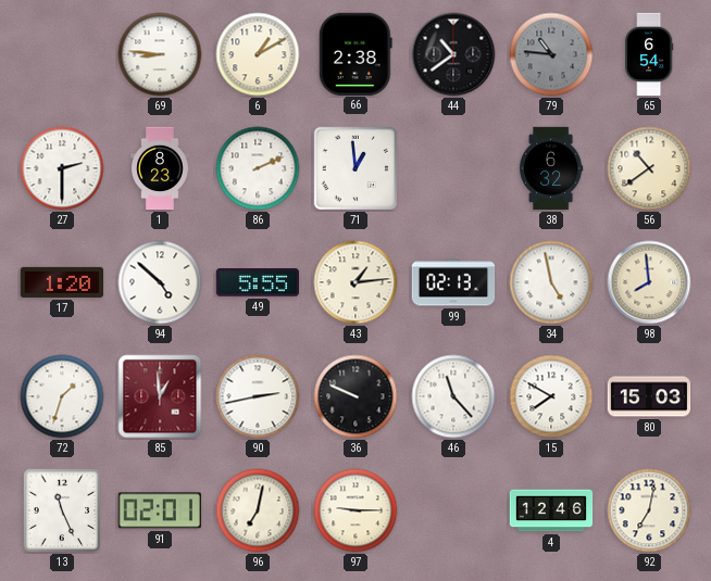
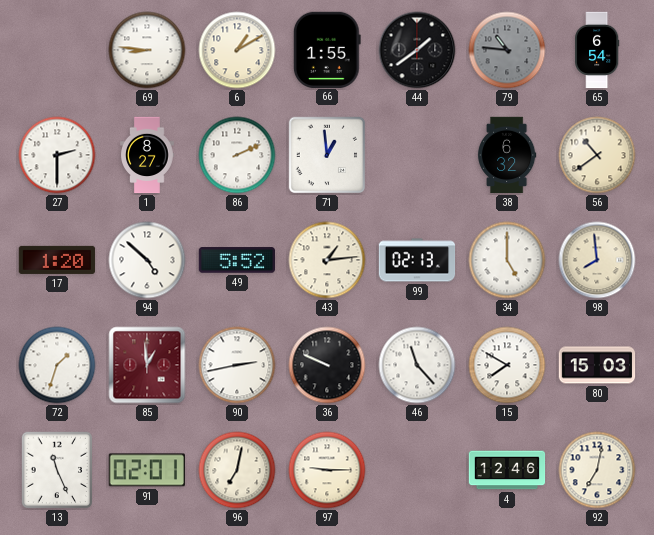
66: 2:38 -> 1:55
44: 10:39 -> 1:39
1: 8:23 -> 8:27
49: 5:55 -> 5:52
34: 4:58 -> 5:00
